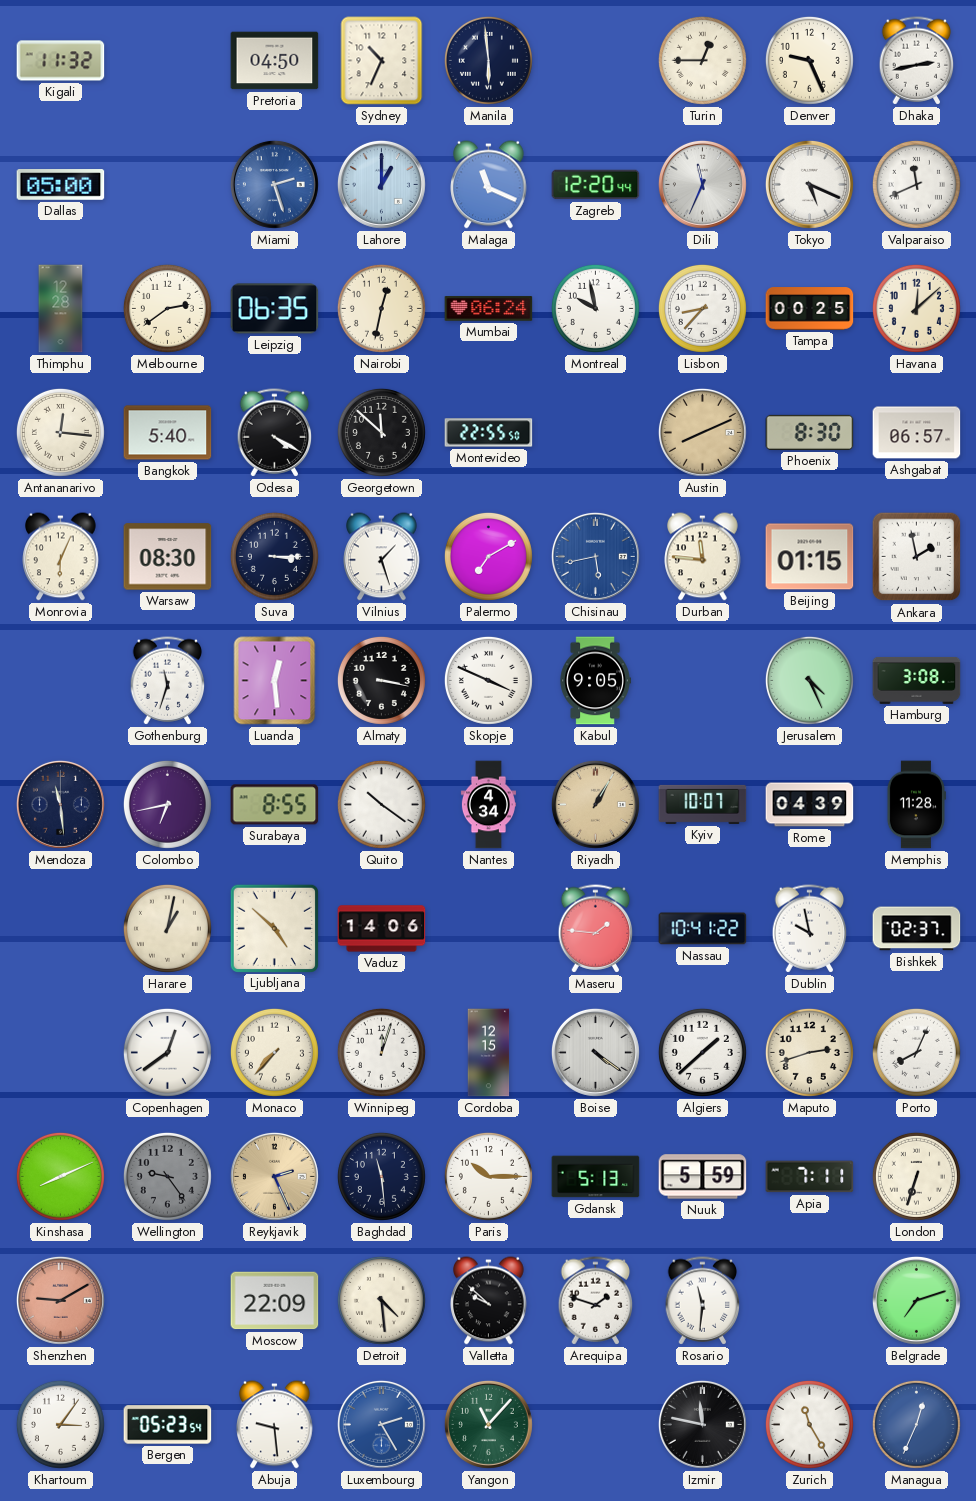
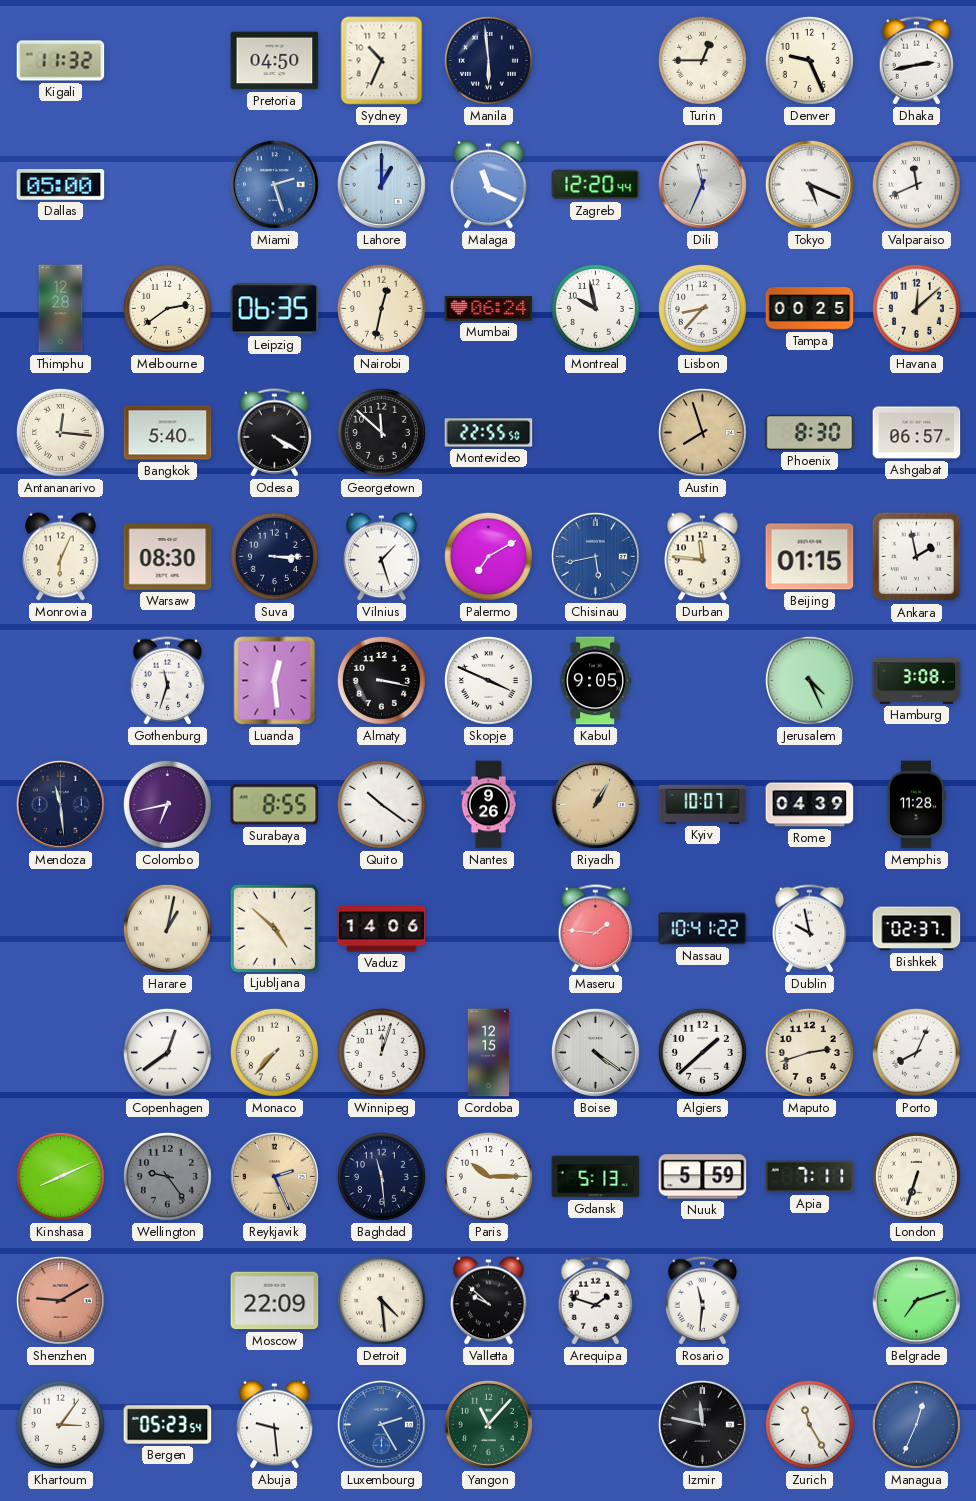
Austin: 8:11 -> 7:57
Nantes: 4:34 -> 9:26
